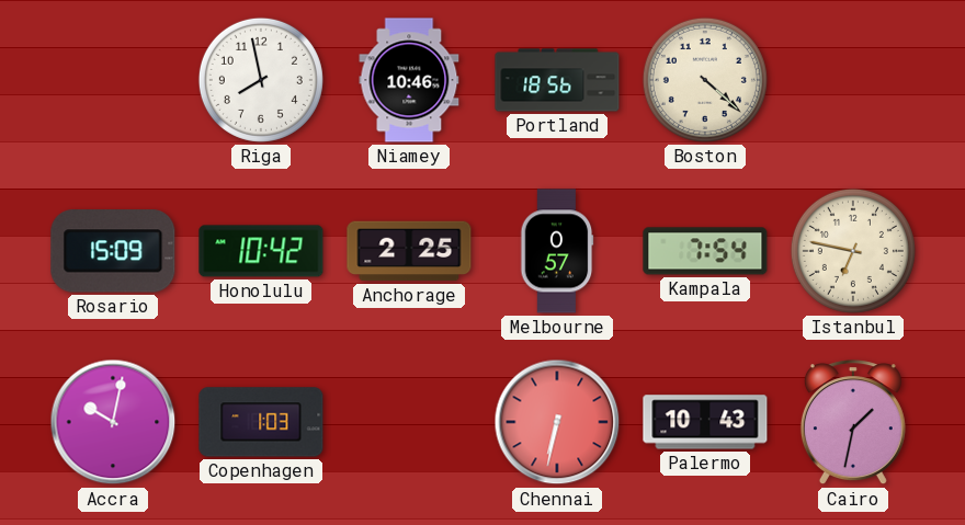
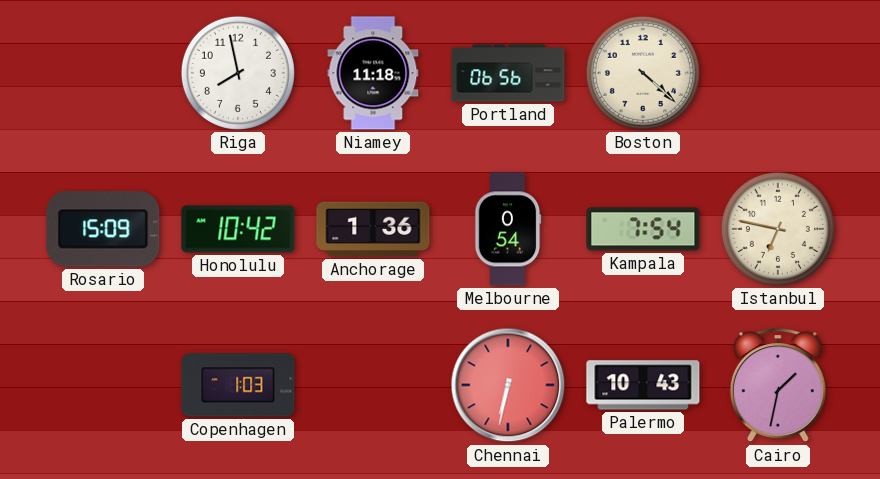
Niamey: 10:46 -> 11:18
Portland: 18:56 -> 06:56
Anchorage: 2:25 -> 1:36
Melbourne: 0:57 -> 0:54
Accra: 10:02 -> none
